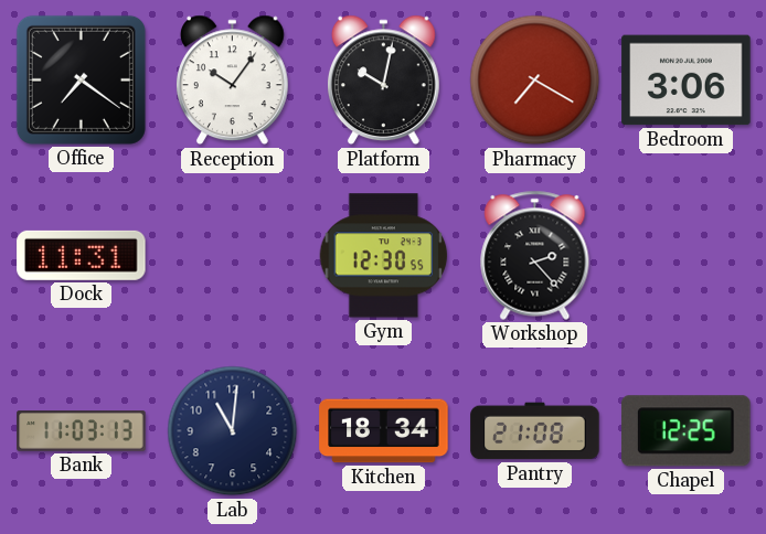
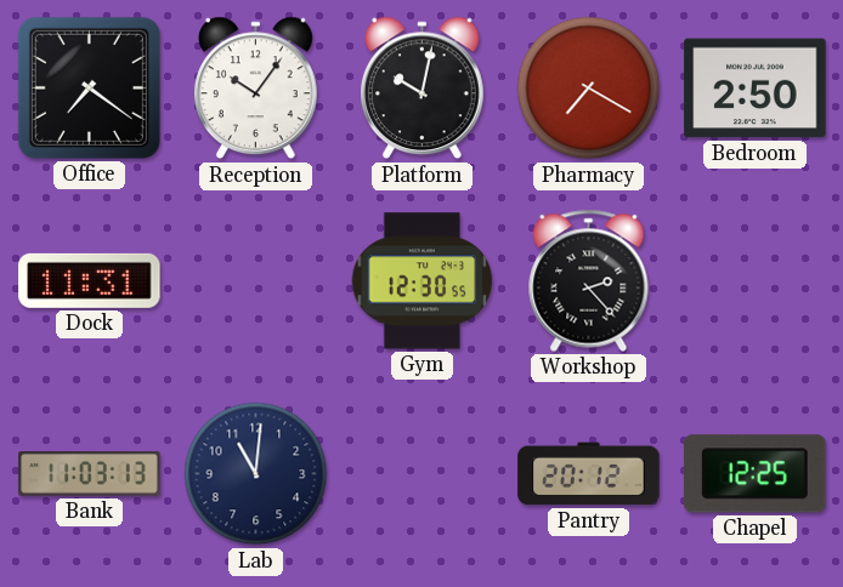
Bedroom: 3:06 -> 2:50
Kitchen: 18:34 -> none
Pantry: 21:08 -> 20:12
